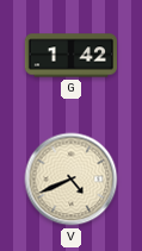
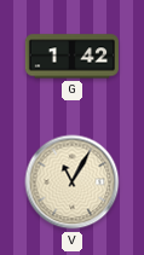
V: 4:41 -> 11:05
